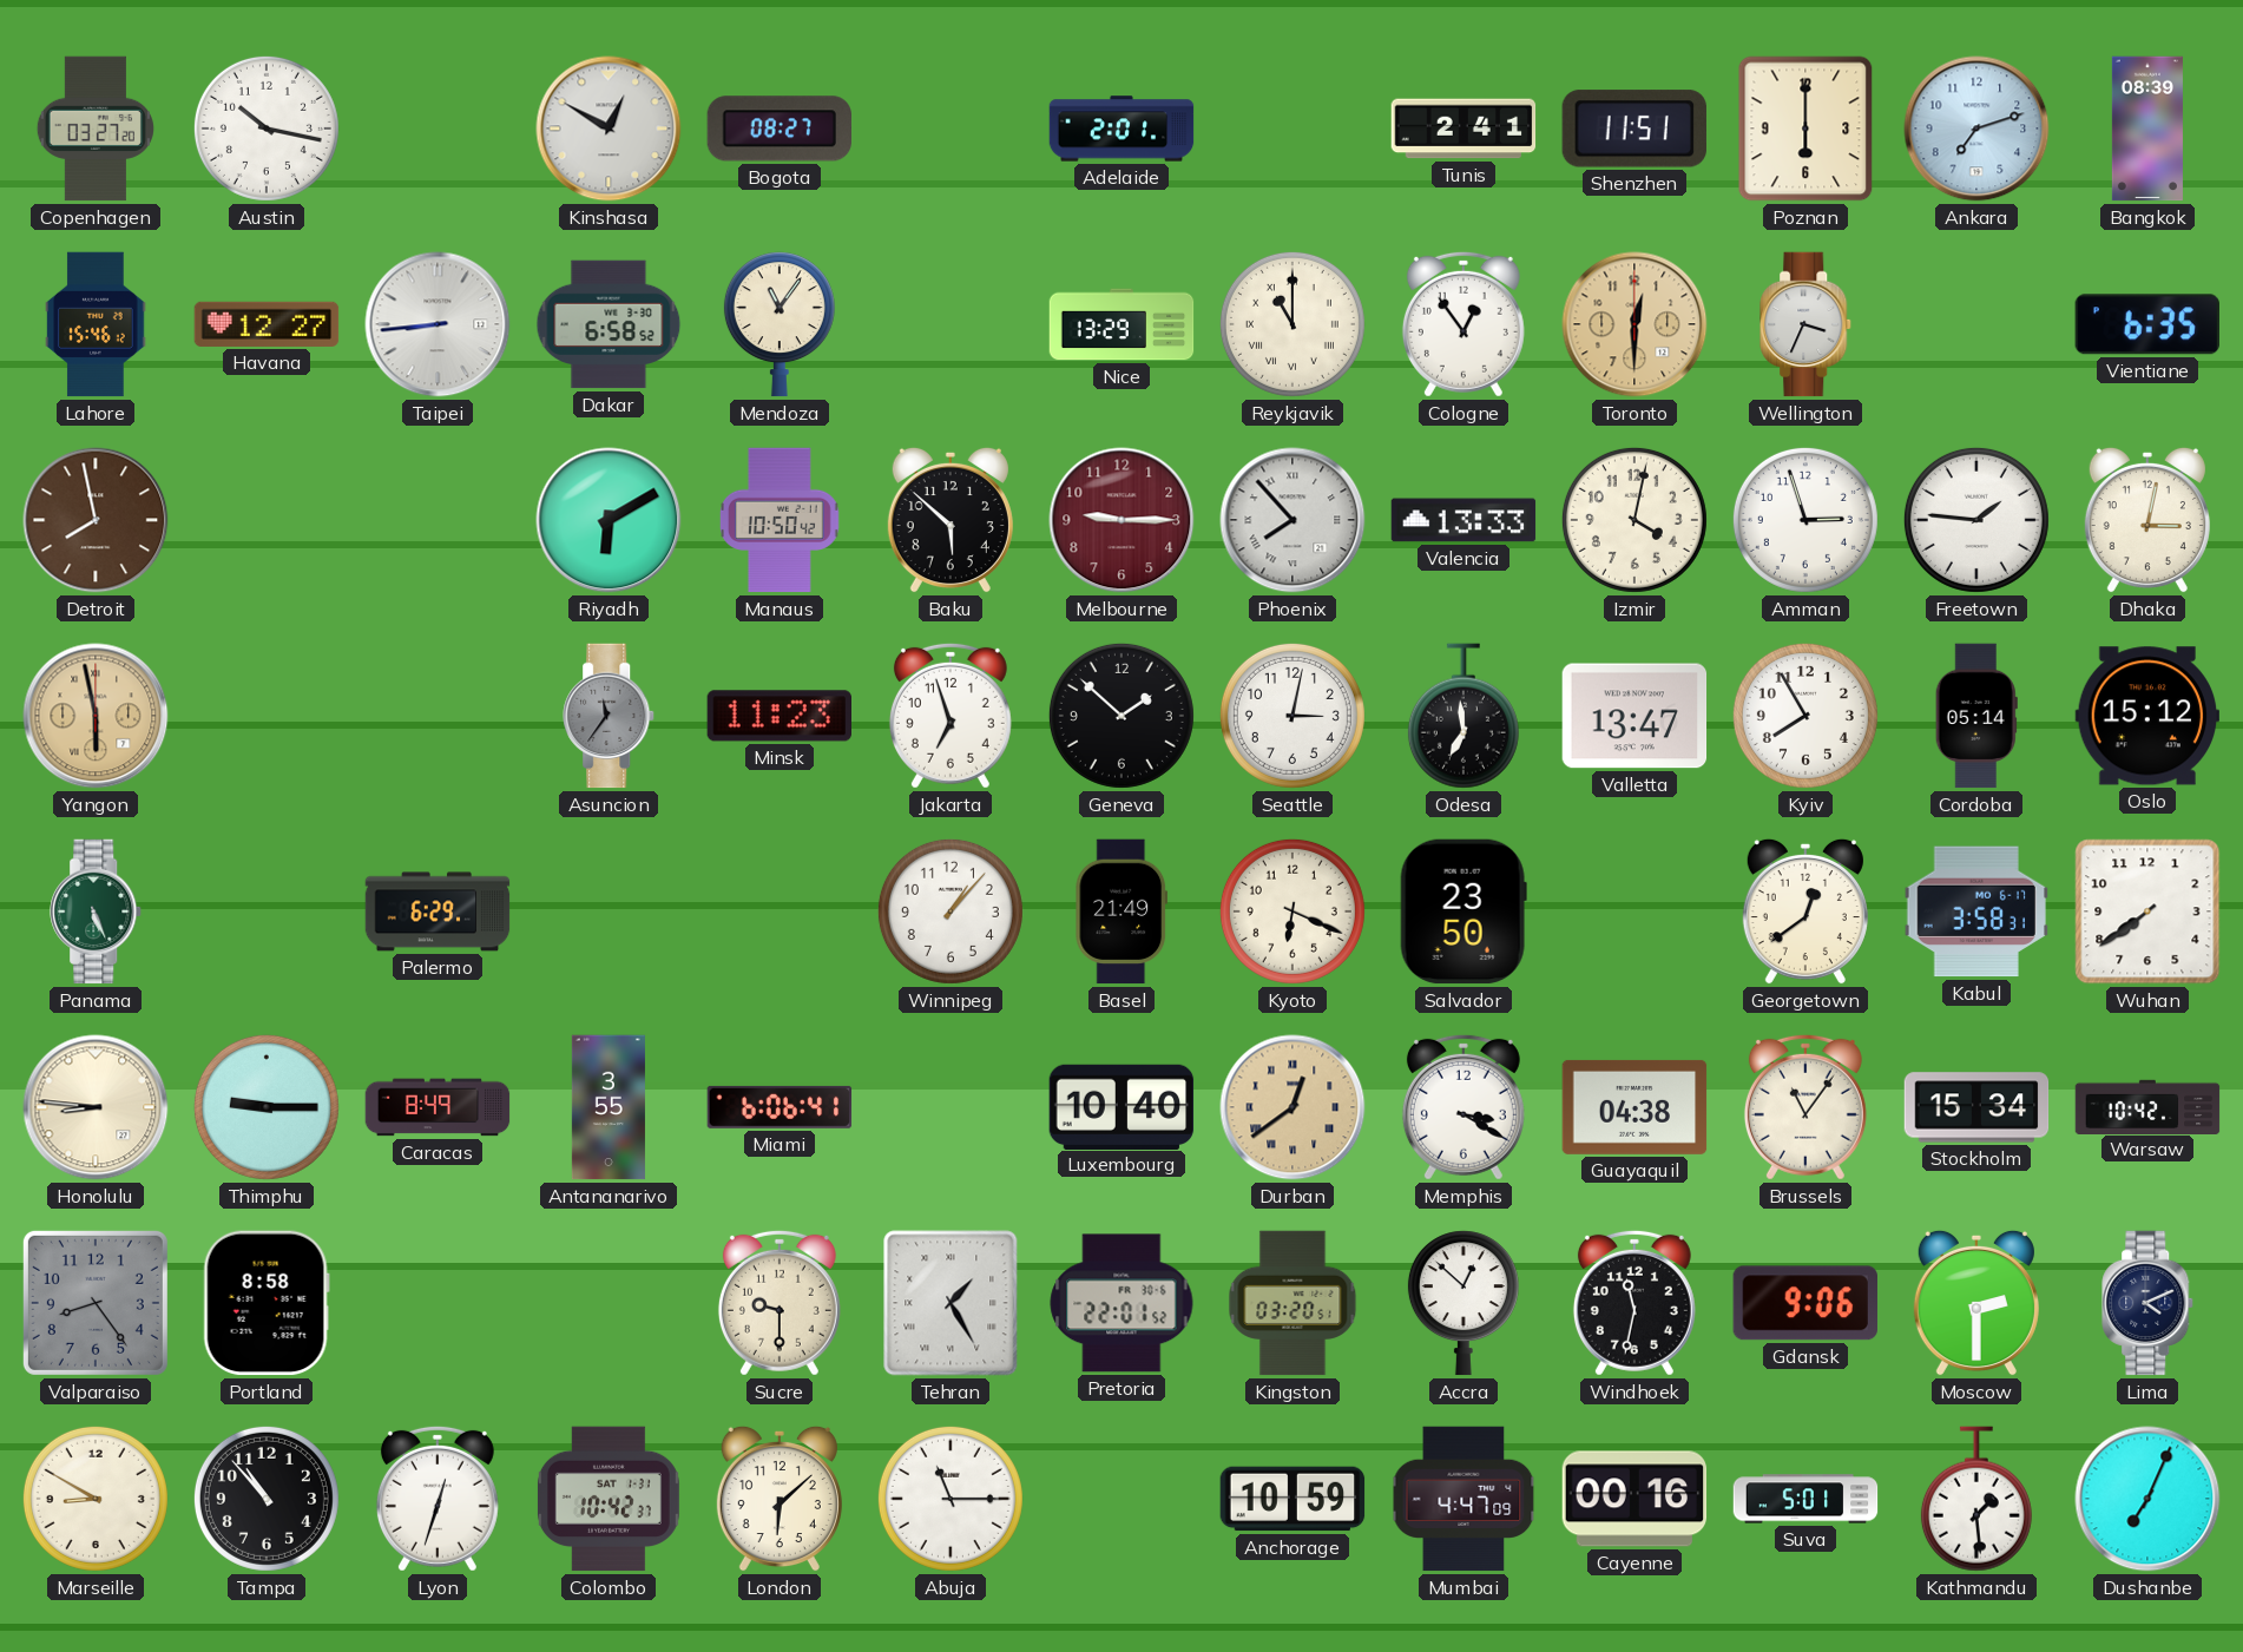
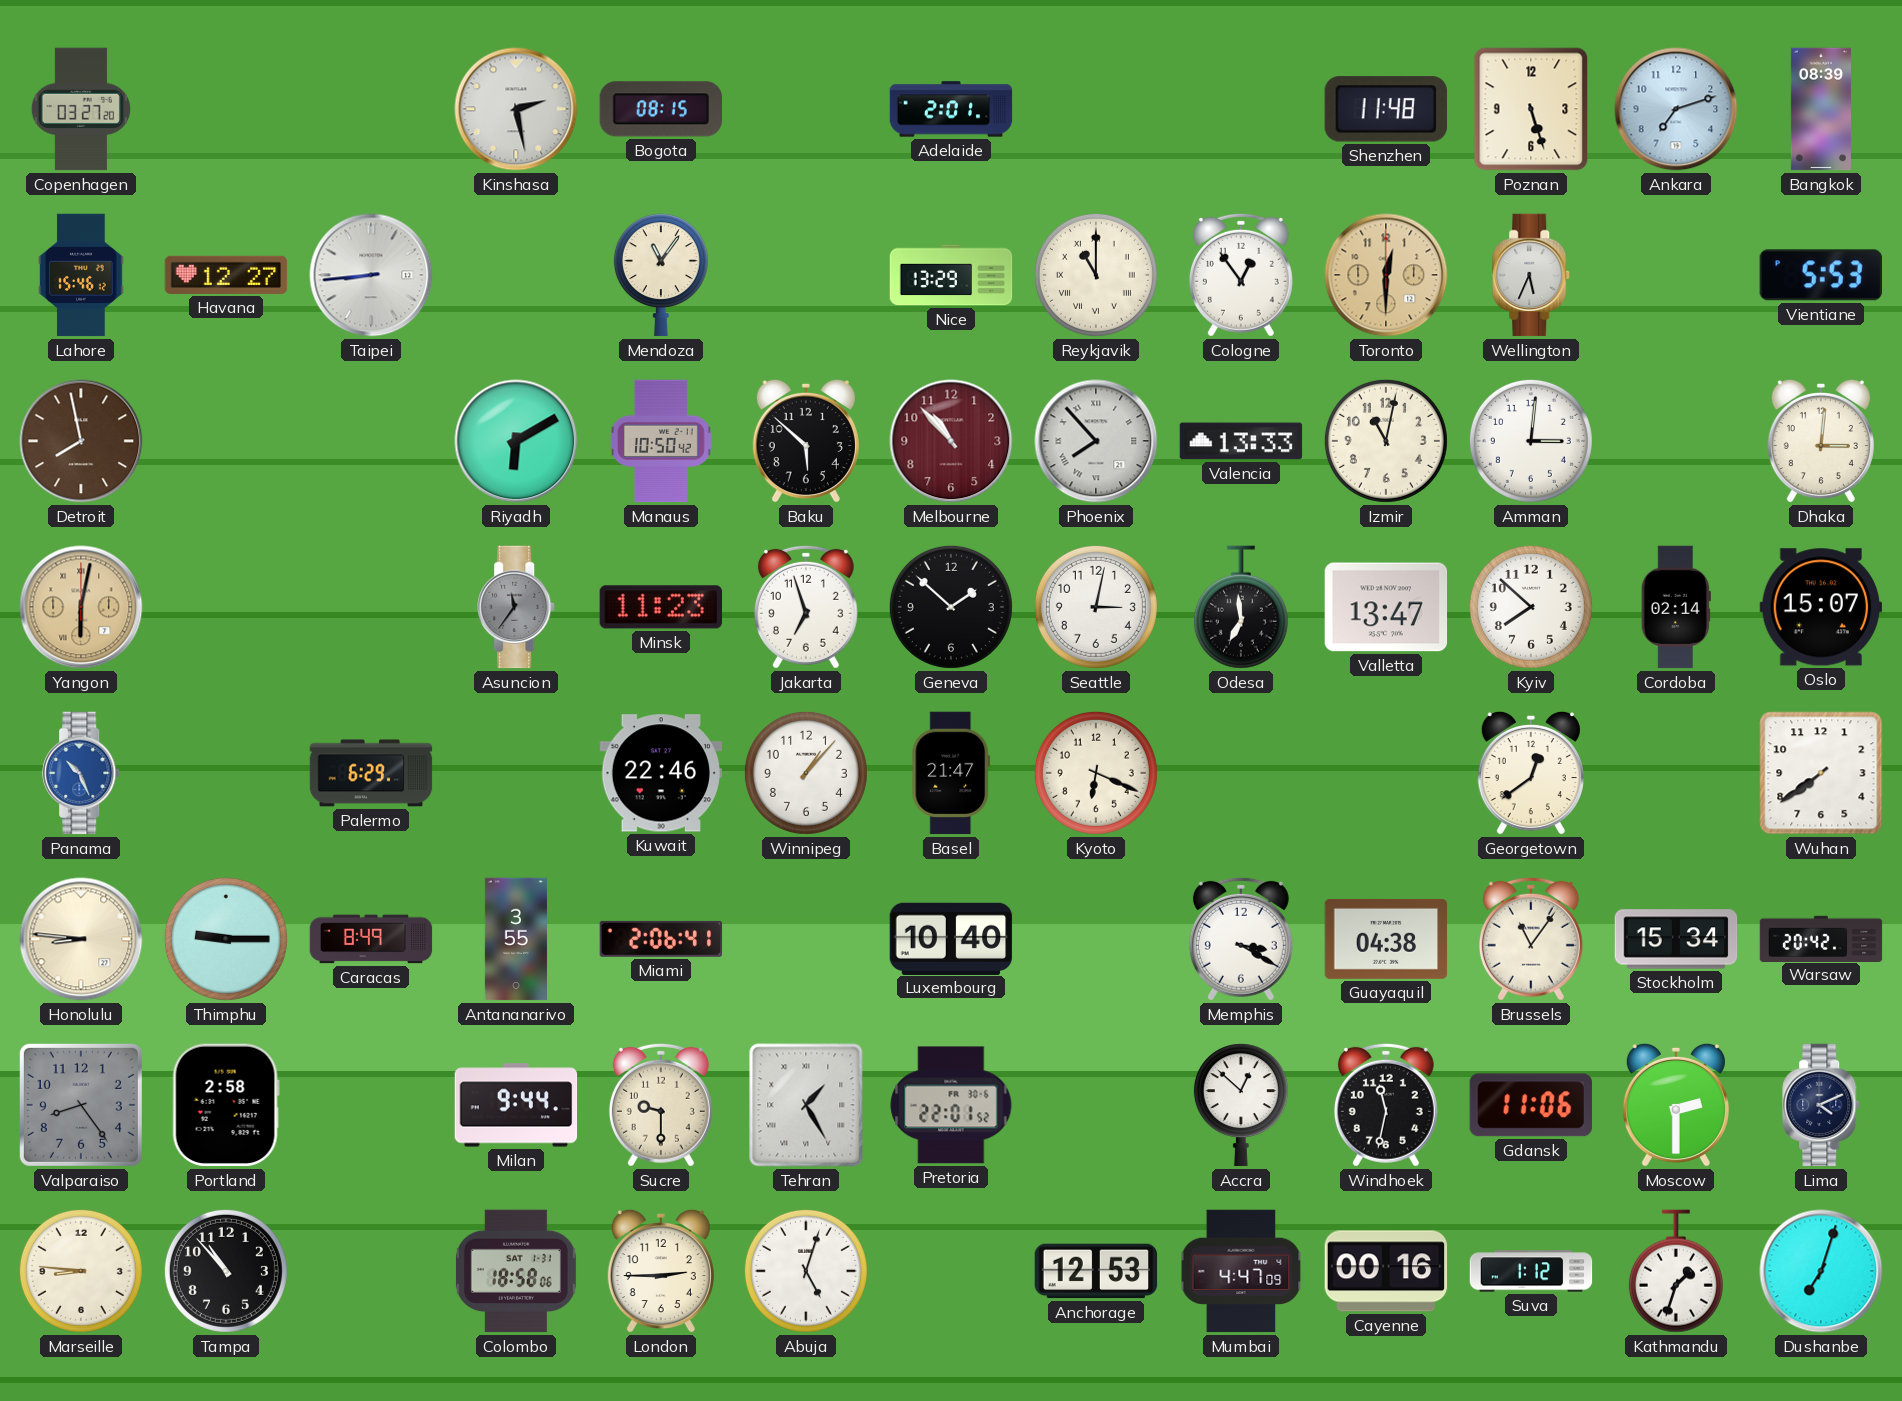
Austin: 10:17 -> none
Kinshasa: 12:50 -> 2:28
Bogota: 08:27 -> 08:15
Tunis: 2:41 -> none
Shenzhen: 11:51 -> 11:48
Poznan: 6:00 -> 5:27
Dakar: 6:58 -> none
Wellington: 3:34 -> 5:34
Vientiane: 6:35 -> 5:53
Melbourne: 9:15 -> 10:53
Izmir: 4:02 -> 11:02
Amman: 2:57 -> 3:01
Freetown: 1:46 -> none
Dhaka: 3:02 -> 3:01
Yangon: 5:58 -> 6:02
Kyiv: 7:55 -> 7:52
Cordoba: 05:14 -> 02:14
Oslo: 15:12 -> 15:07
Panama: 5:26 -> 10:26
Panama dial: green -> blue
Kuwait: none -> 22:46
Basel: 21:49 -> 21:47
Salvador: 23:50 -> none
Kabul: 3:58 -> none
Miami: 6:06 -> 2:06
Durban: 12:39 -> none
Warsaw: 10:42 -> 20:42
Portland: 8:58 -> 2:58
Milan: none -> 9:44
Kingston: 03:20 -> none
Gdansk: 9:06 -> 11:06
Marseille: 8:50 -> 8:46
Lyon: 12:33 -> none
Colombo: 10:42 -> 18:58
London: 6:08 -> 2:45
Abuja: 11:15 -> 5:03
Anchorage: 10:59 -> 12:53
Suva: 5:01 -> 1:12
Kathmandu: 1:29 -> 1:33
Dushanbe: 7:04 -> 7:03
